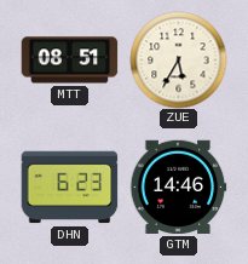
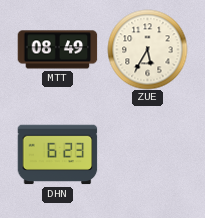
MTT: 08:51 -> 08:49
GTM: 14:46 -> none
